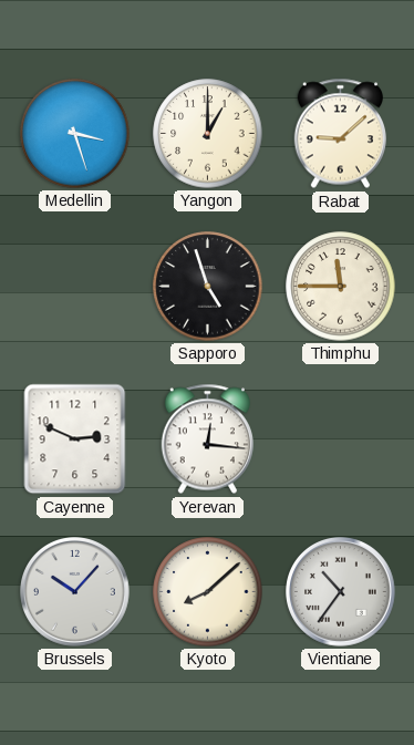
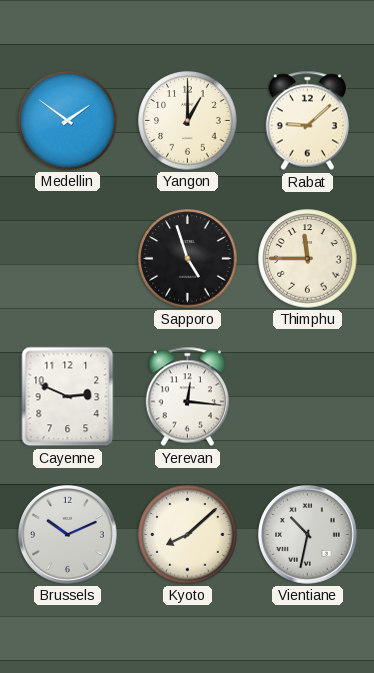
Medellin: 3:27 -> 1:51
Brussels: 10:07 -> 10:11
Vientiane: 10:36 -> 10:32
